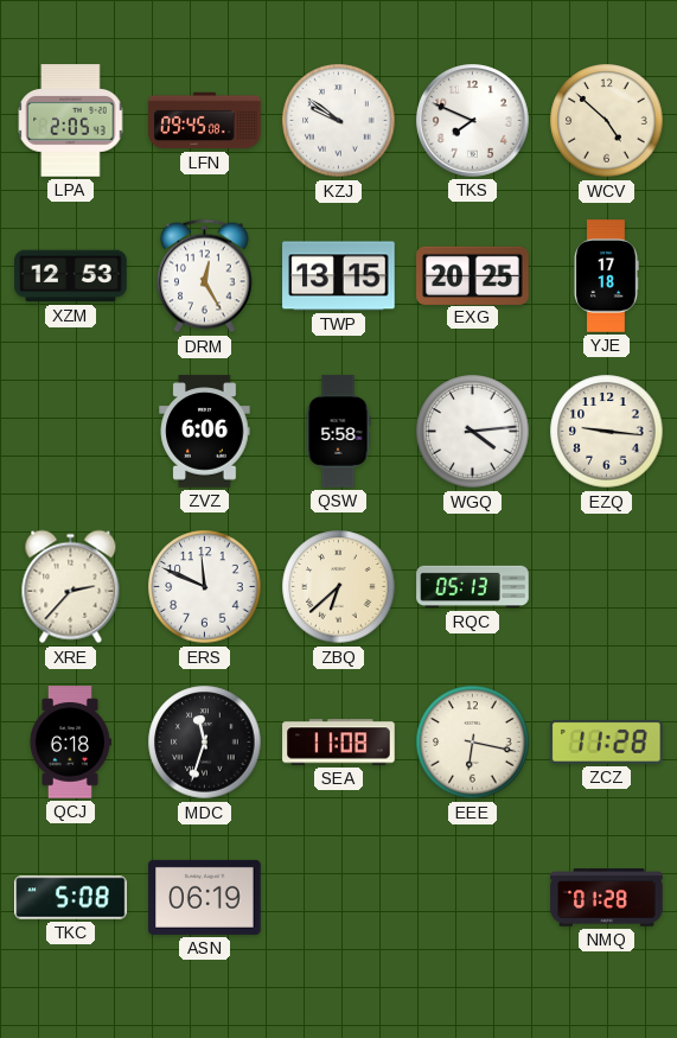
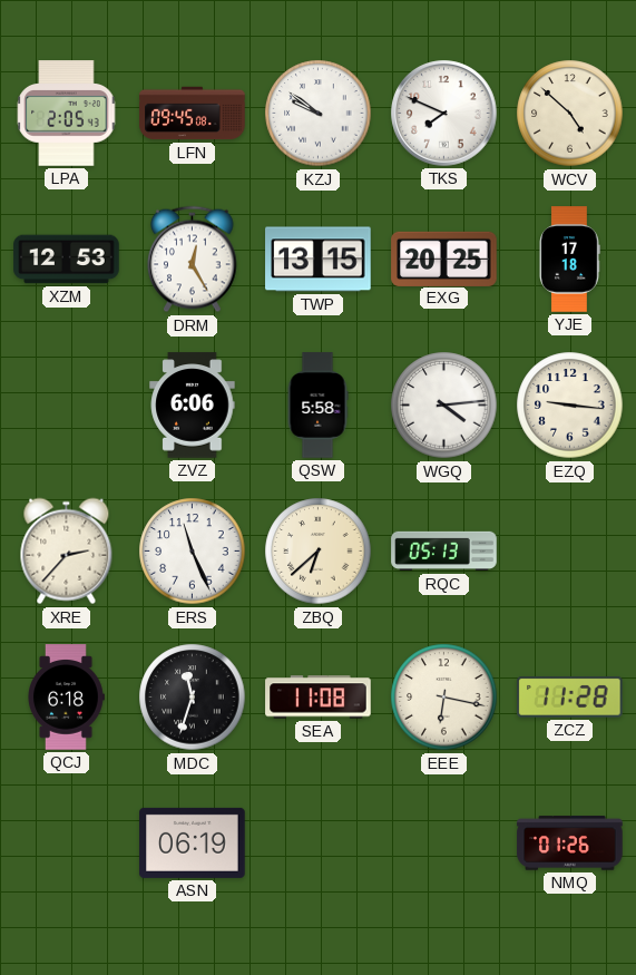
ERS: 11:49 -> 11:26
TKC: 5:08 -> none
NMQ: 01:28 -> 01:26
